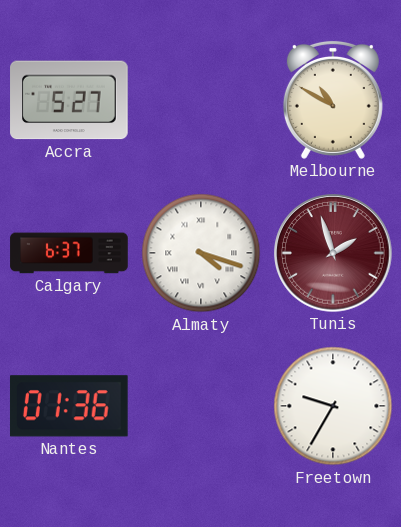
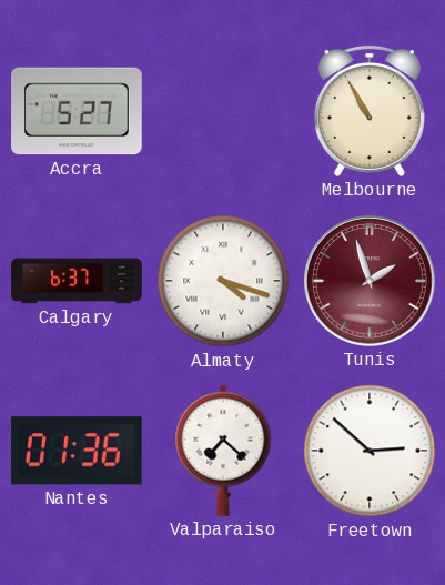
Melbourne: 10:50 -> 10:55
Valparaiso: none -> 7:22
Freetown: 9:35 -> 2:52
